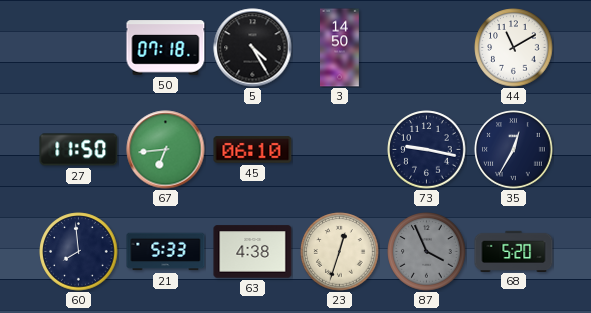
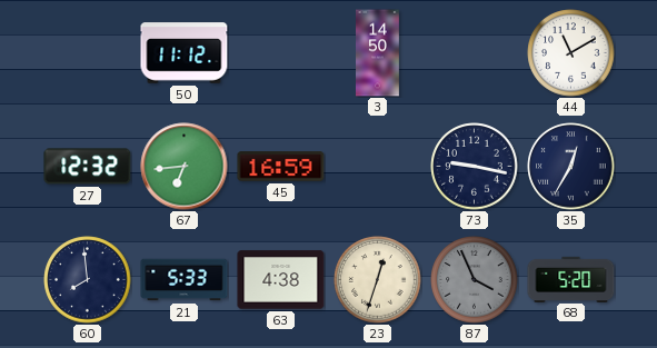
50: 07:18 -> 11:12
5: 4:25 -> none
27: 11:50 -> 12:32
45: 06:10 -> 16:59
